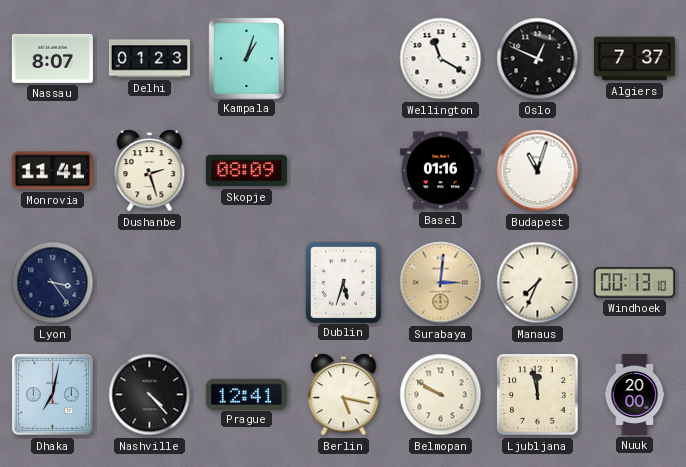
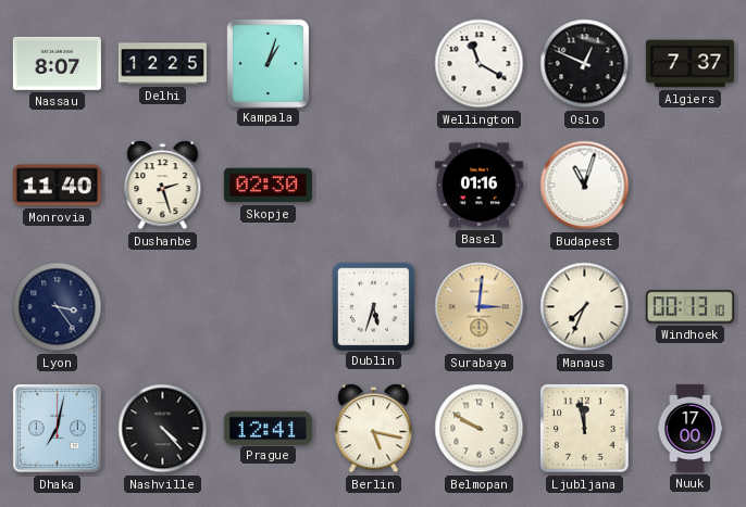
Delhi: 01:23 -> 12:25
Monrovia: 11:41 -> 11:40
Skopje: 08:09 -> 02:30
Nuuk: 20:00 -> 17:00
